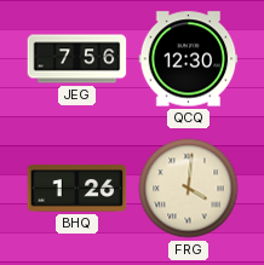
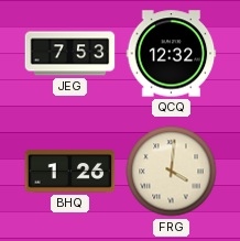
JEG: 7:56 -> 7:53
QCQ: 12:30 -> 12:32
